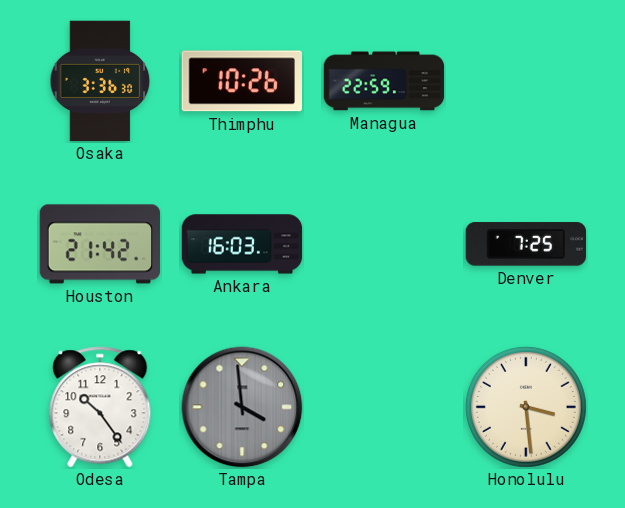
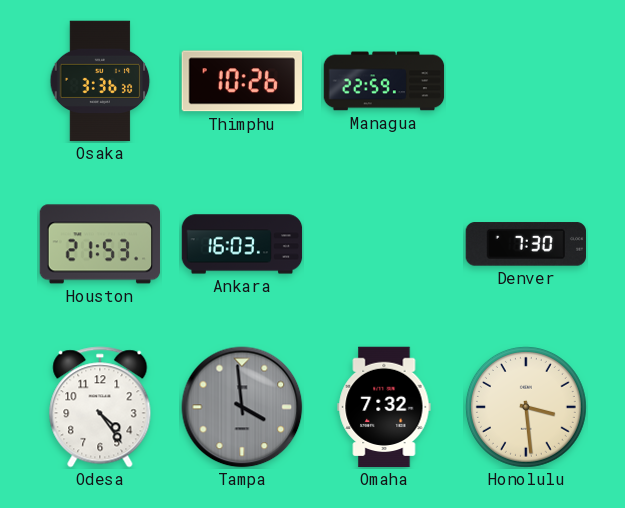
Houston: 21:42 -> 21:53
Denver: 7:25 -> 7:30
Odesa: 10:24 -> 4:24
Omaha: none -> 7:32
